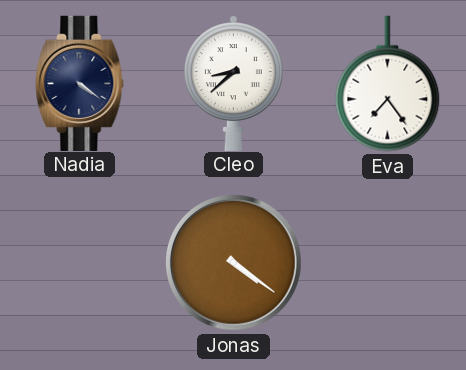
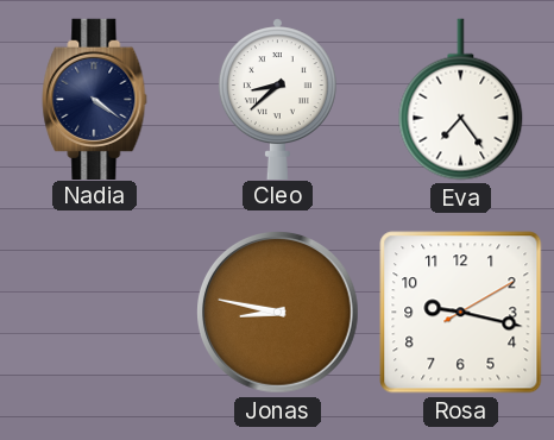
Jonas: 4:21 -> 8:47
Rosa: none -> 9:17
